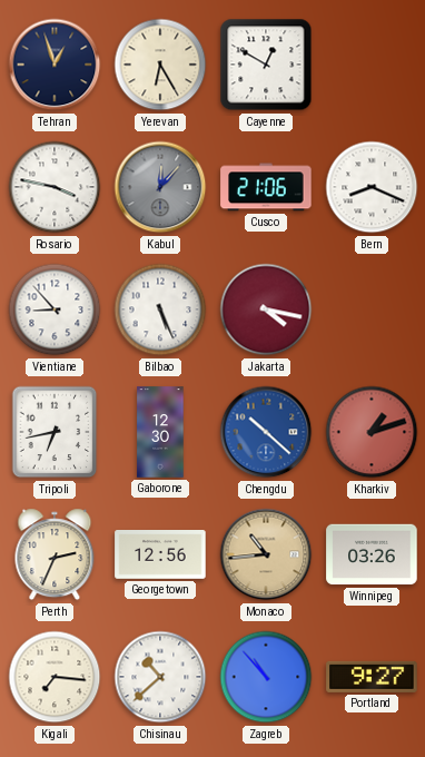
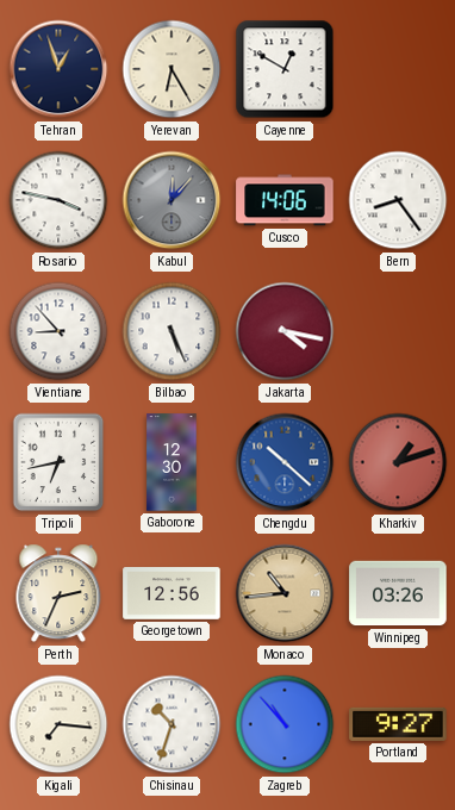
Cusco: 21:06 -> 14:06
Bern: 8:19 -> 8:24
Chisinau: 10:38 -> 10:33
